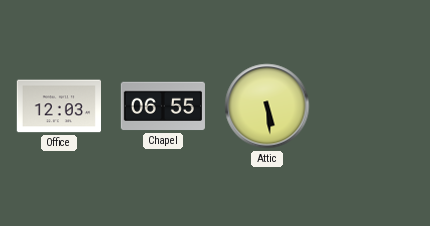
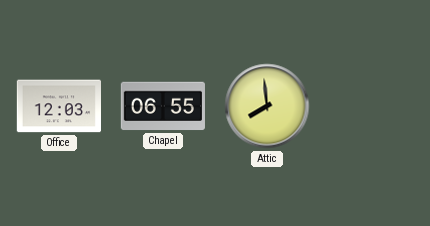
Attic: 5:29 -> 7:59
